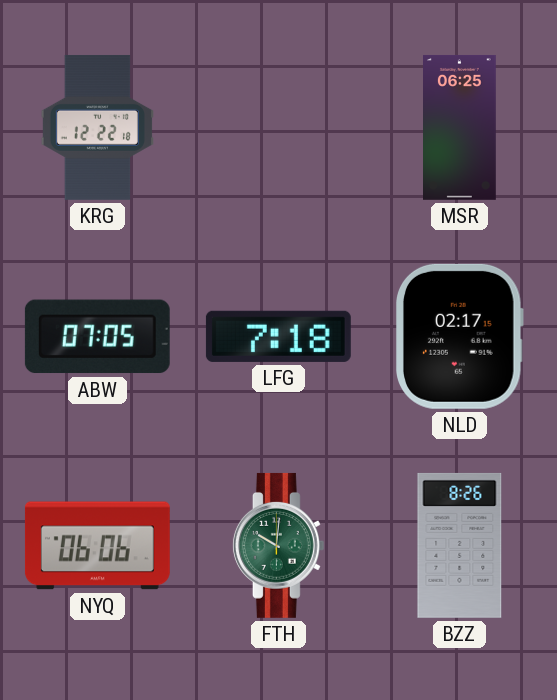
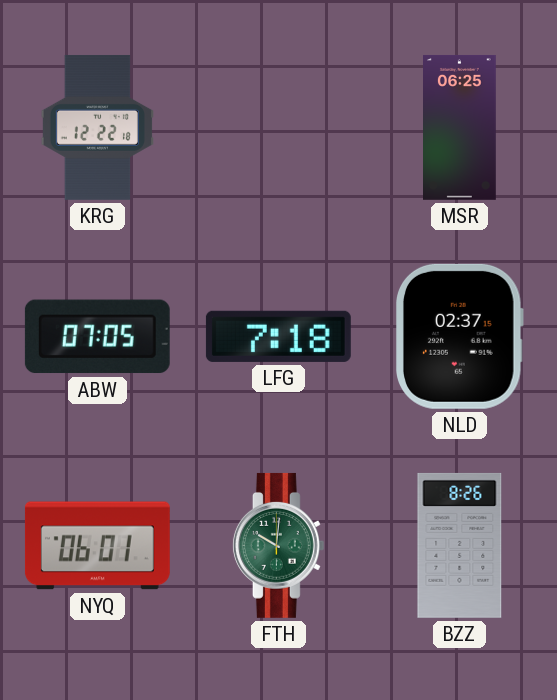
NLD: 02:17 -> 02:37
NYQ: 06:06 -> 06:01
